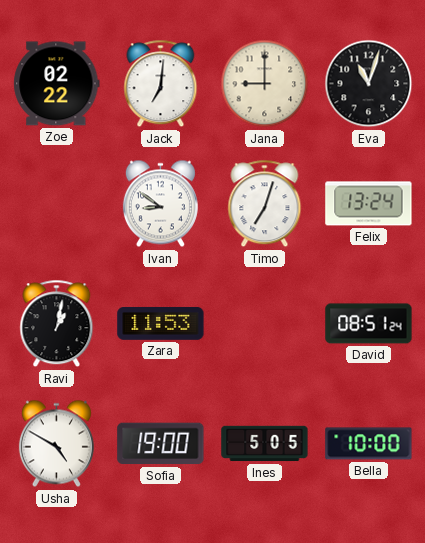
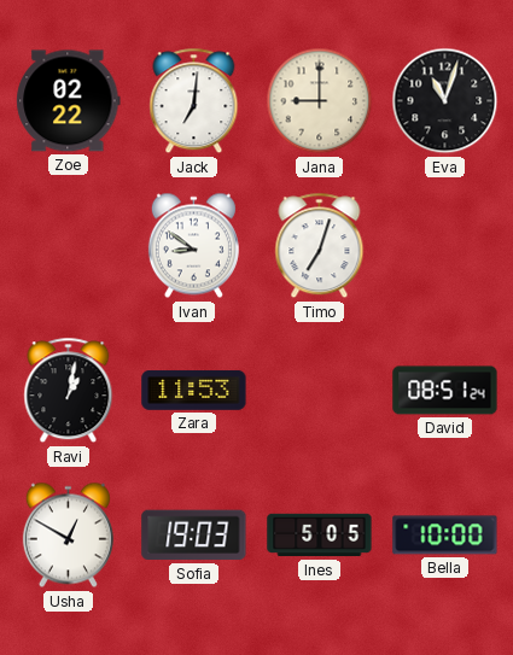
Felix: 13:24 -> none
Usha: 4:50 -> 12:50
Sofia: 19:00 -> 19:03
